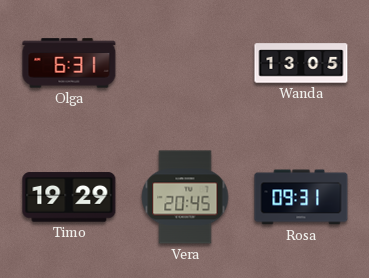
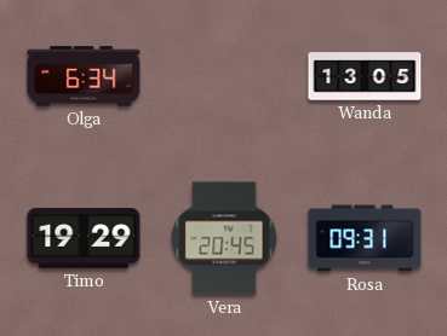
Olga: 6:31 -> 6:34
